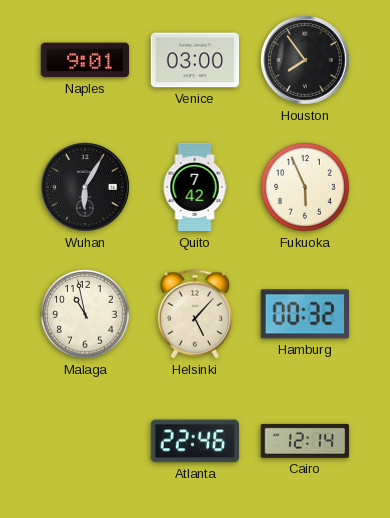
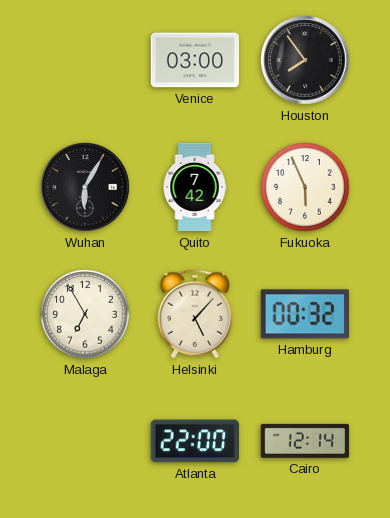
Naples: 9:01 -> none
Malaga: 10:58 -> 6:55
Atlanta: 22:46 -> 22:00
